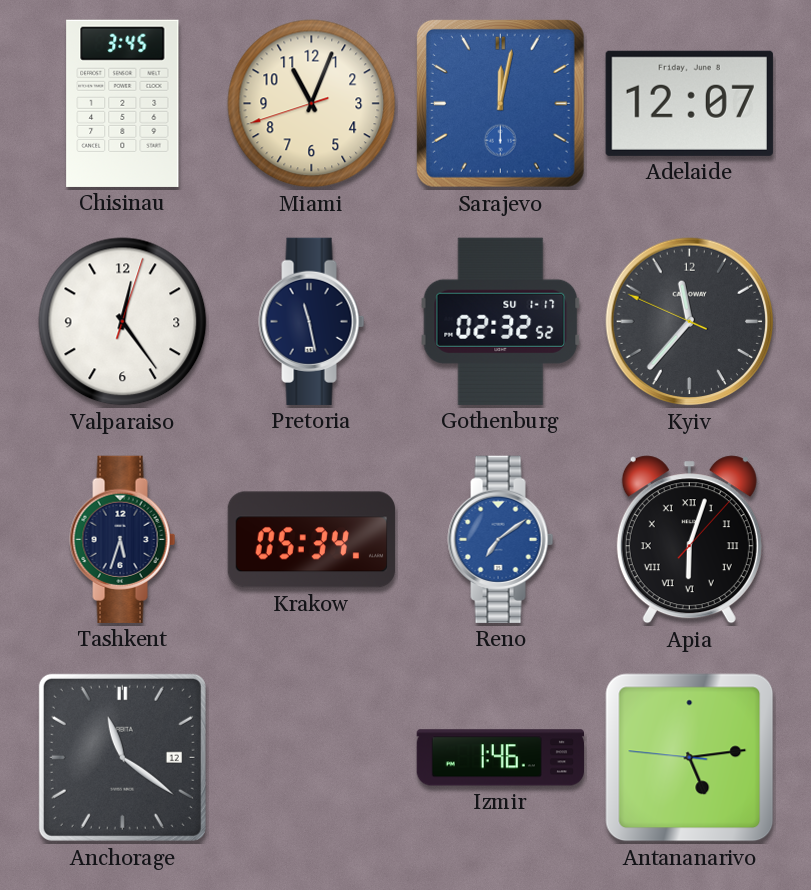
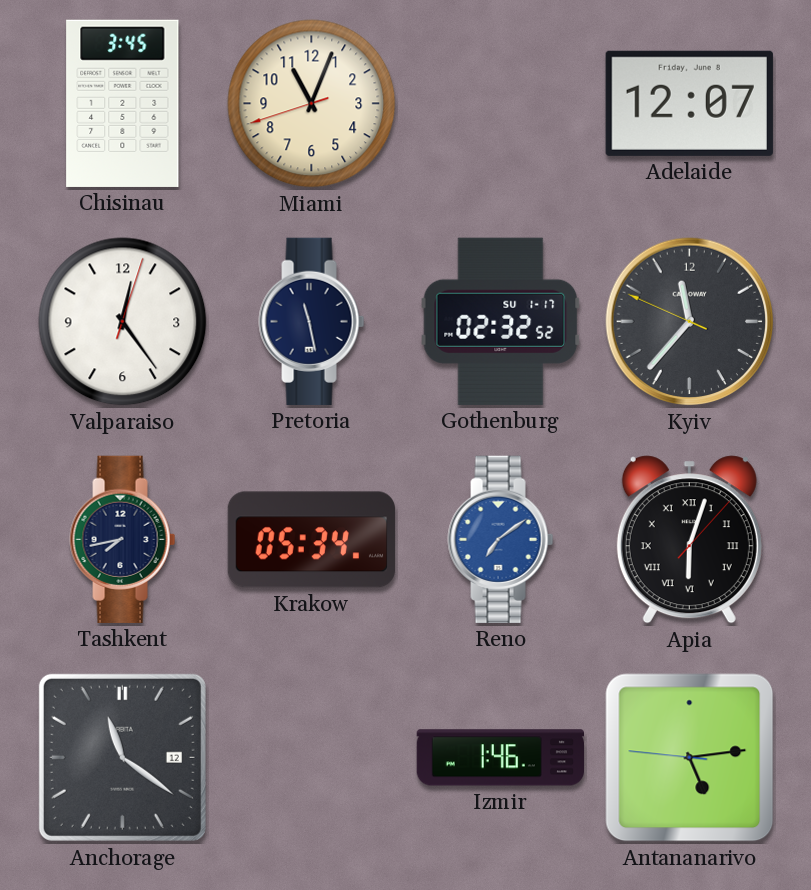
Sarajevo: 12:02 -> none
Tashkent: 5:33 -> 7:43
